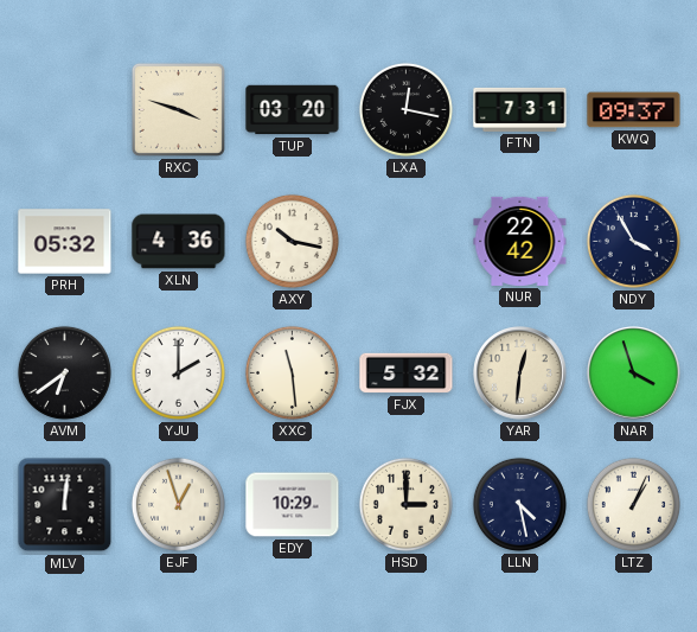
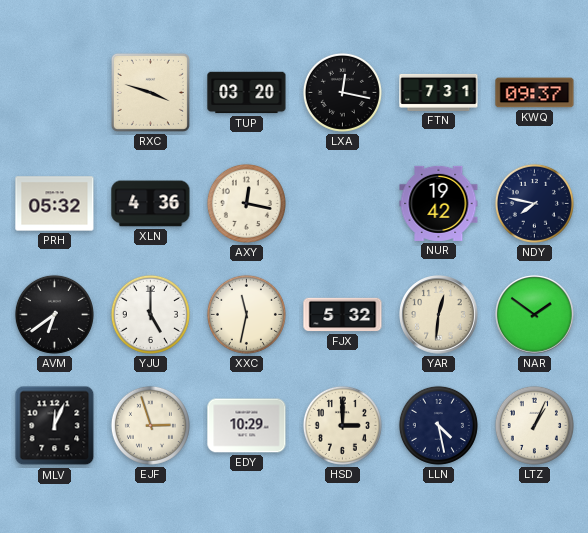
AXY: 10:17 -> 12:17
NUR: 22:42 -> 19:42
NDY: 3:55 -> 7:47
YJU: 2:00 -> 5:00
XXC: 11:29 -> 11:32
NAR: 3:57 -> 1:51
MLV: 12:01 -> 12:04
EJF: 12:57 -> 2:57
